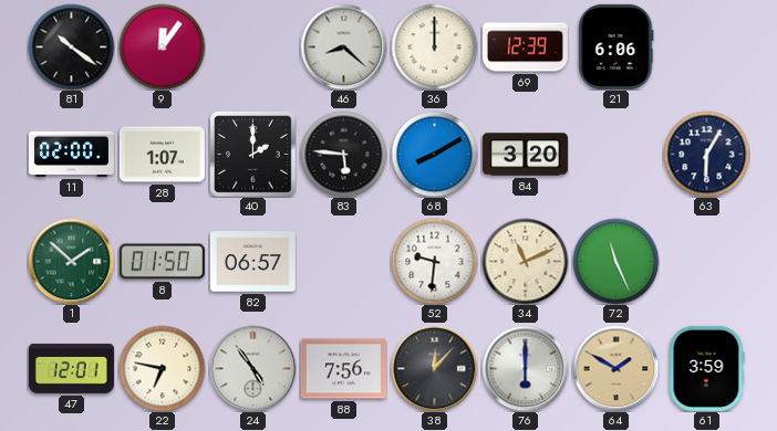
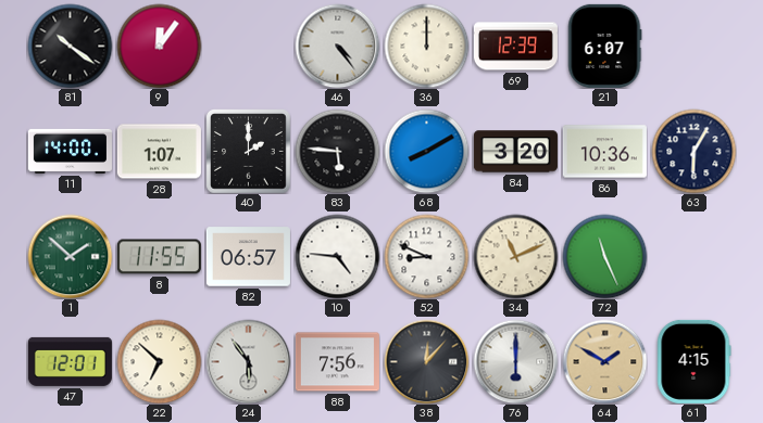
46: 8:22 -> 4:24
21: 6:06 -> 6:07
11: 02:00 -> 14:00
86: none -> 10:36
8: 01:50 -> 11:55
10: none -> 4:46
52: 9:31 -> 8:49
22: 6:47 -> 6:52
24: 4:54 -> 5:54
61: 3:59 -> 4:15
